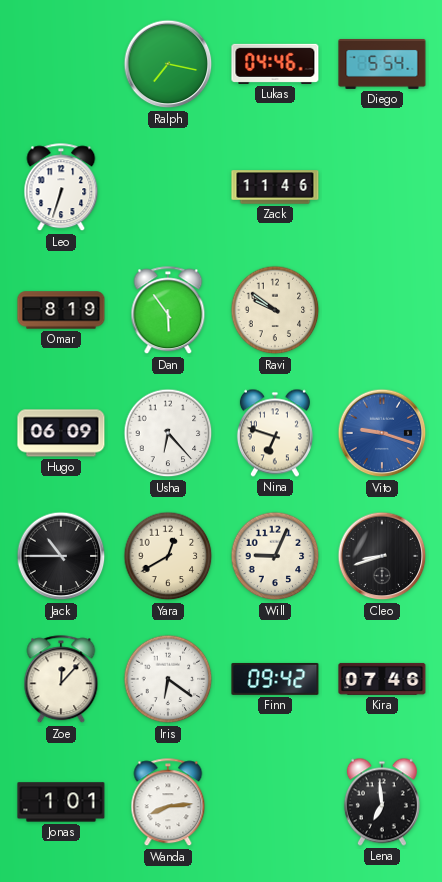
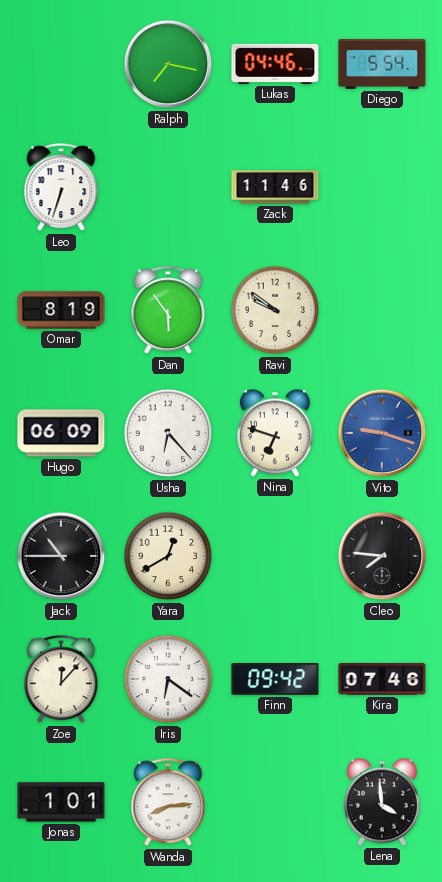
Will: 9:04 -> none
Cleo: 8:42 -> 7:46
Lena: 6:59 -> 3:59
